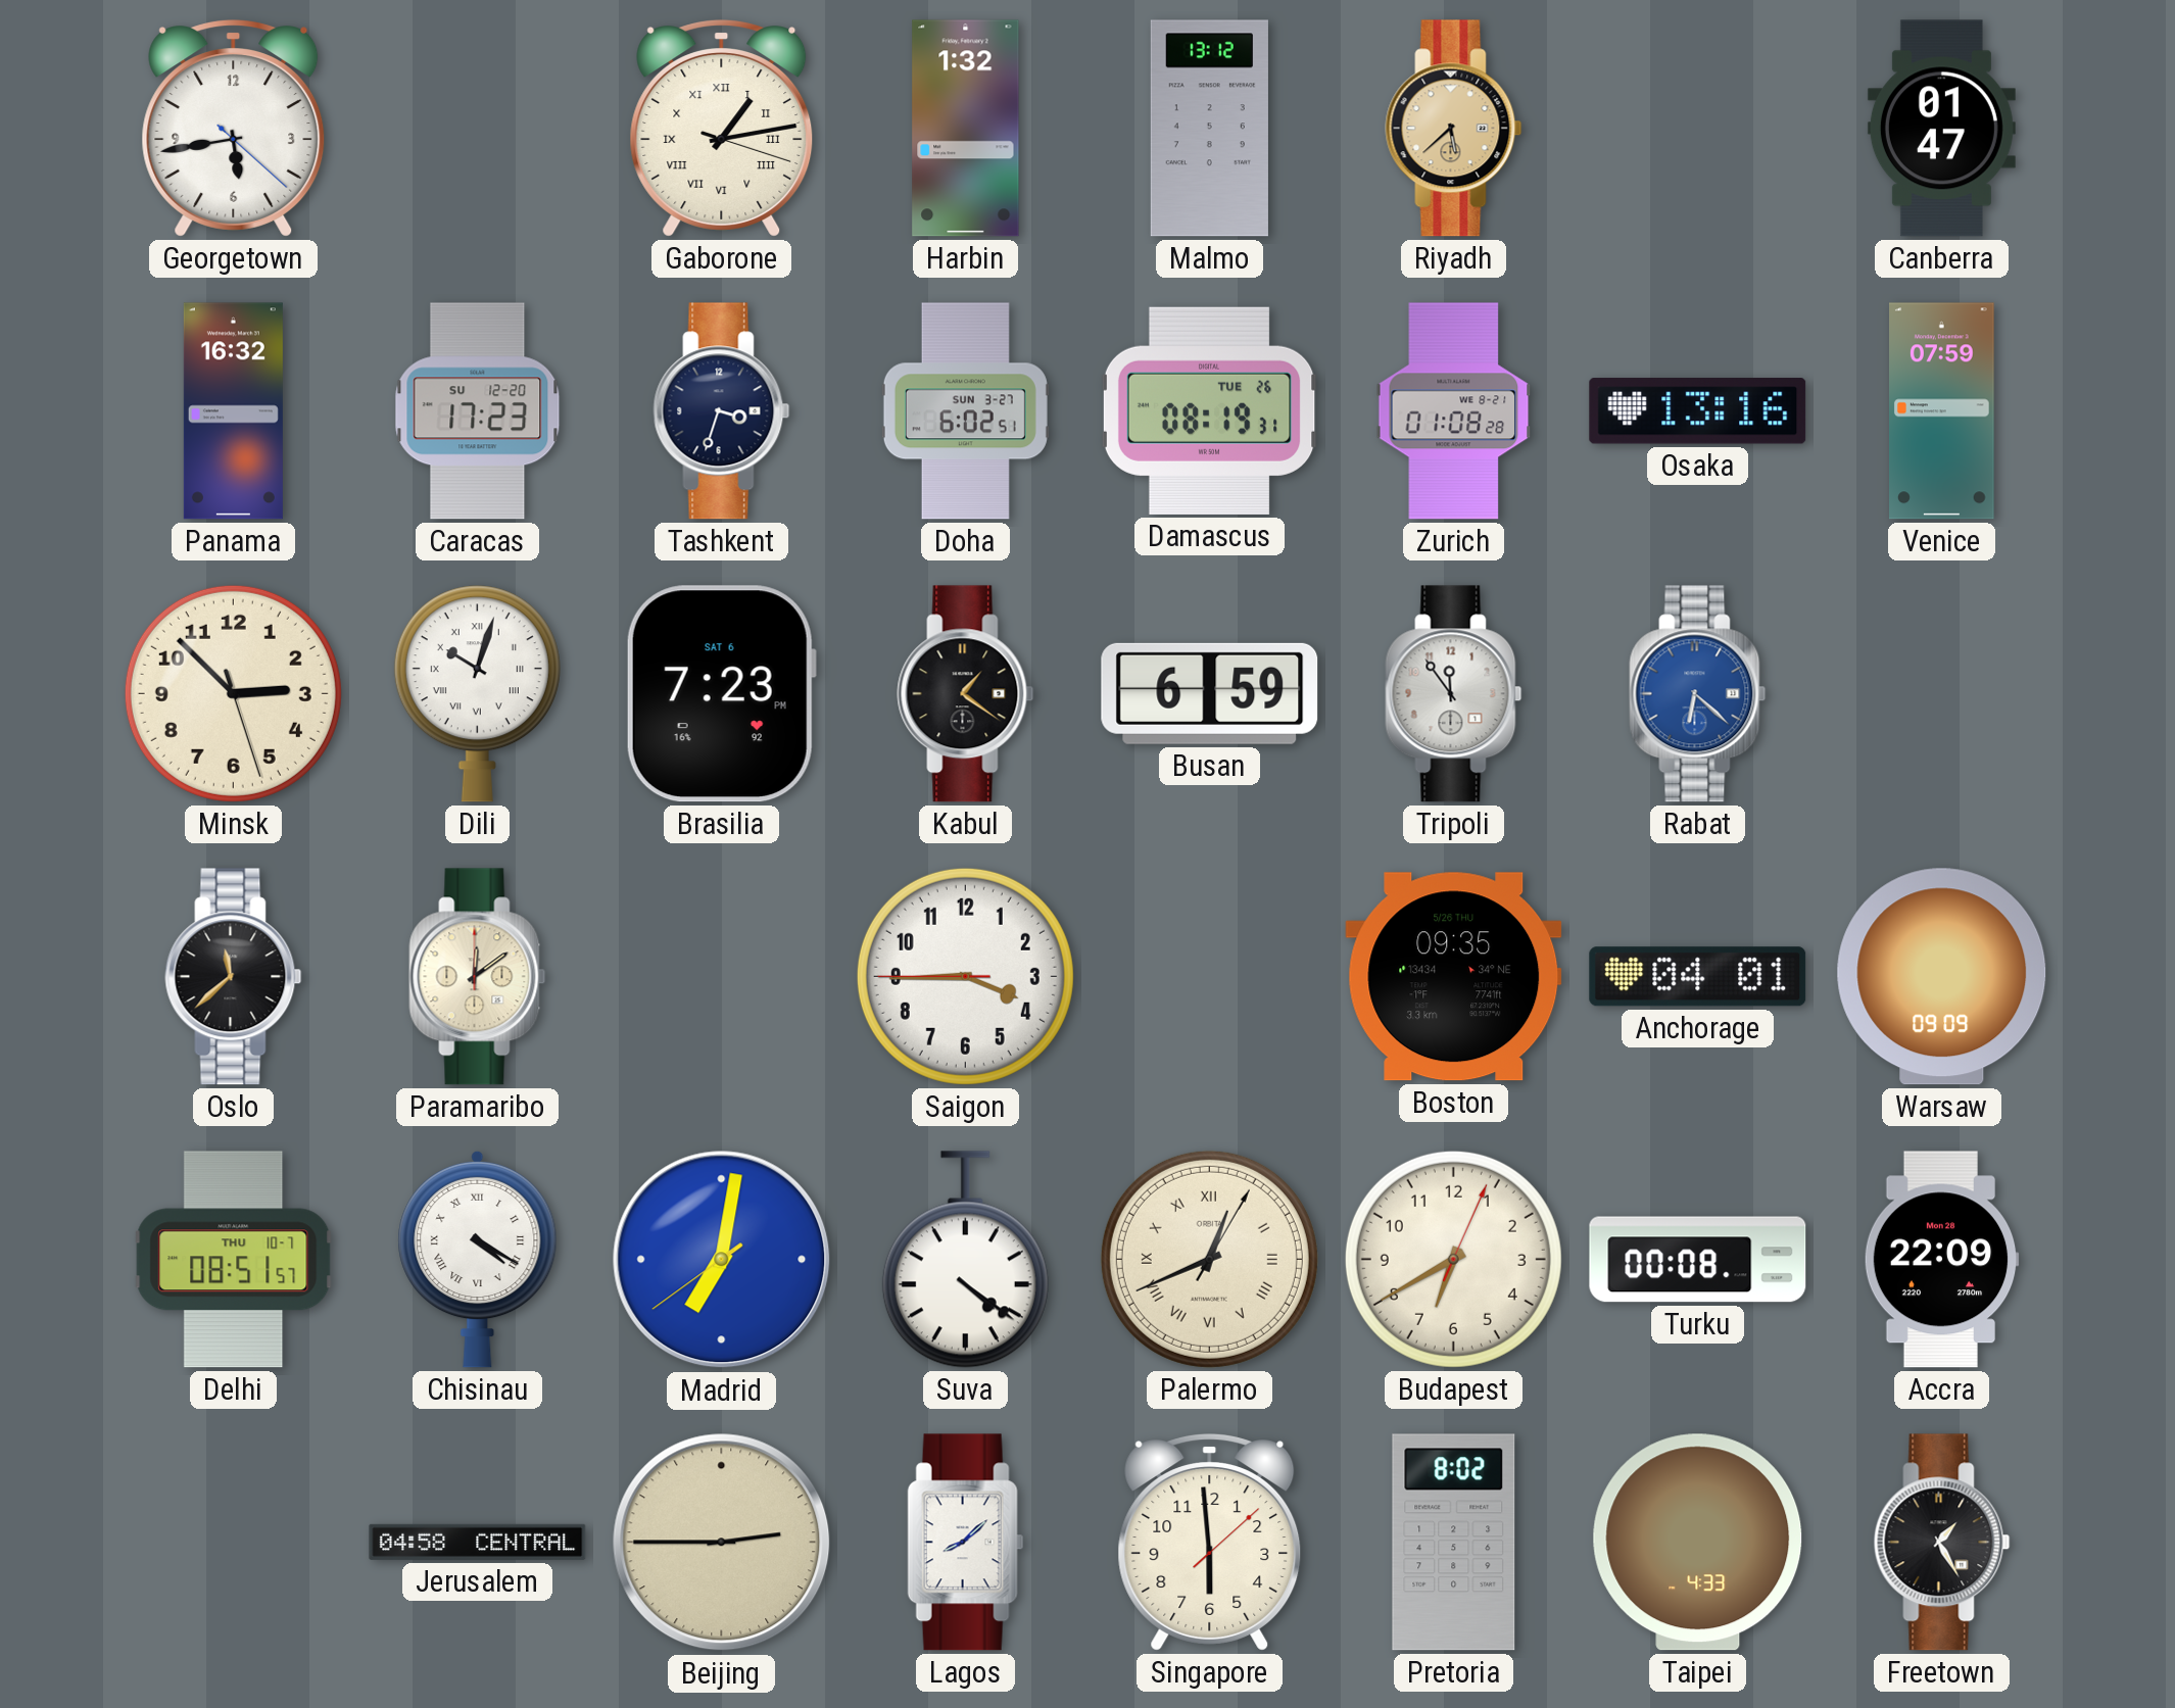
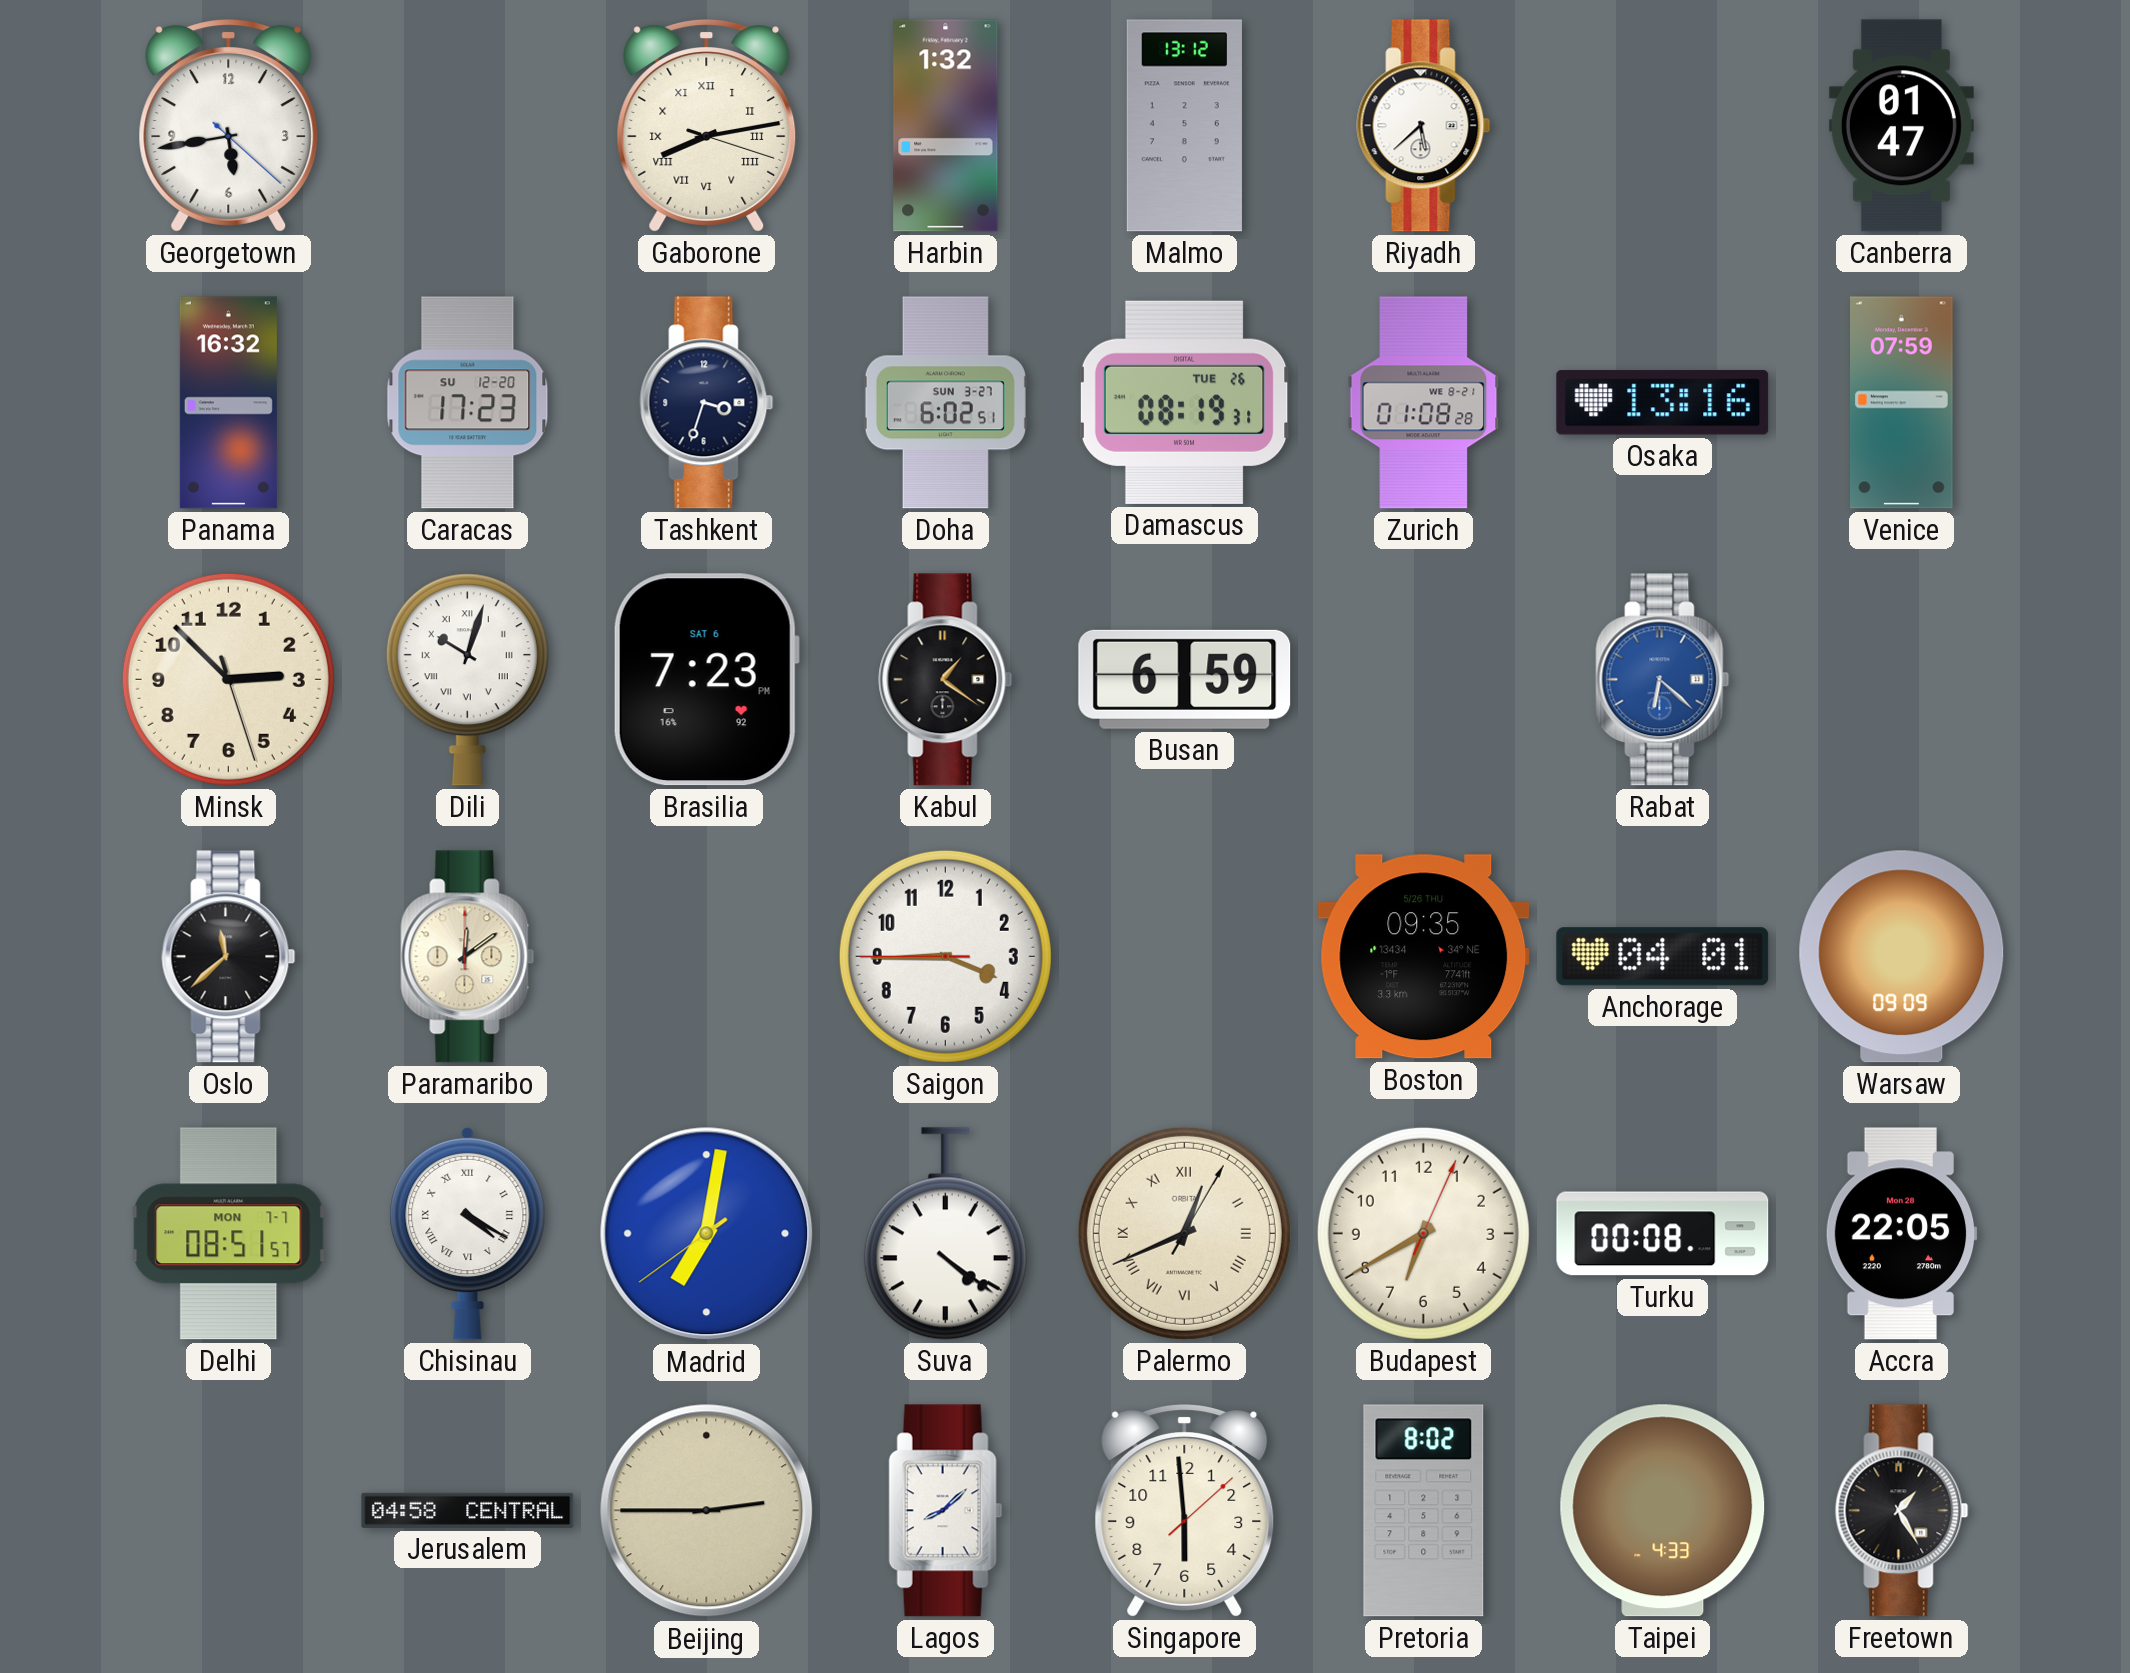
Gaborone: 1:13 -> 8:13
Riyadh dial: champagne -> white
Tripoli: 11:54 -> none
Delhi date: THU 10-7 -> MON 7-7
Accra: 22:09 -> 22:05
